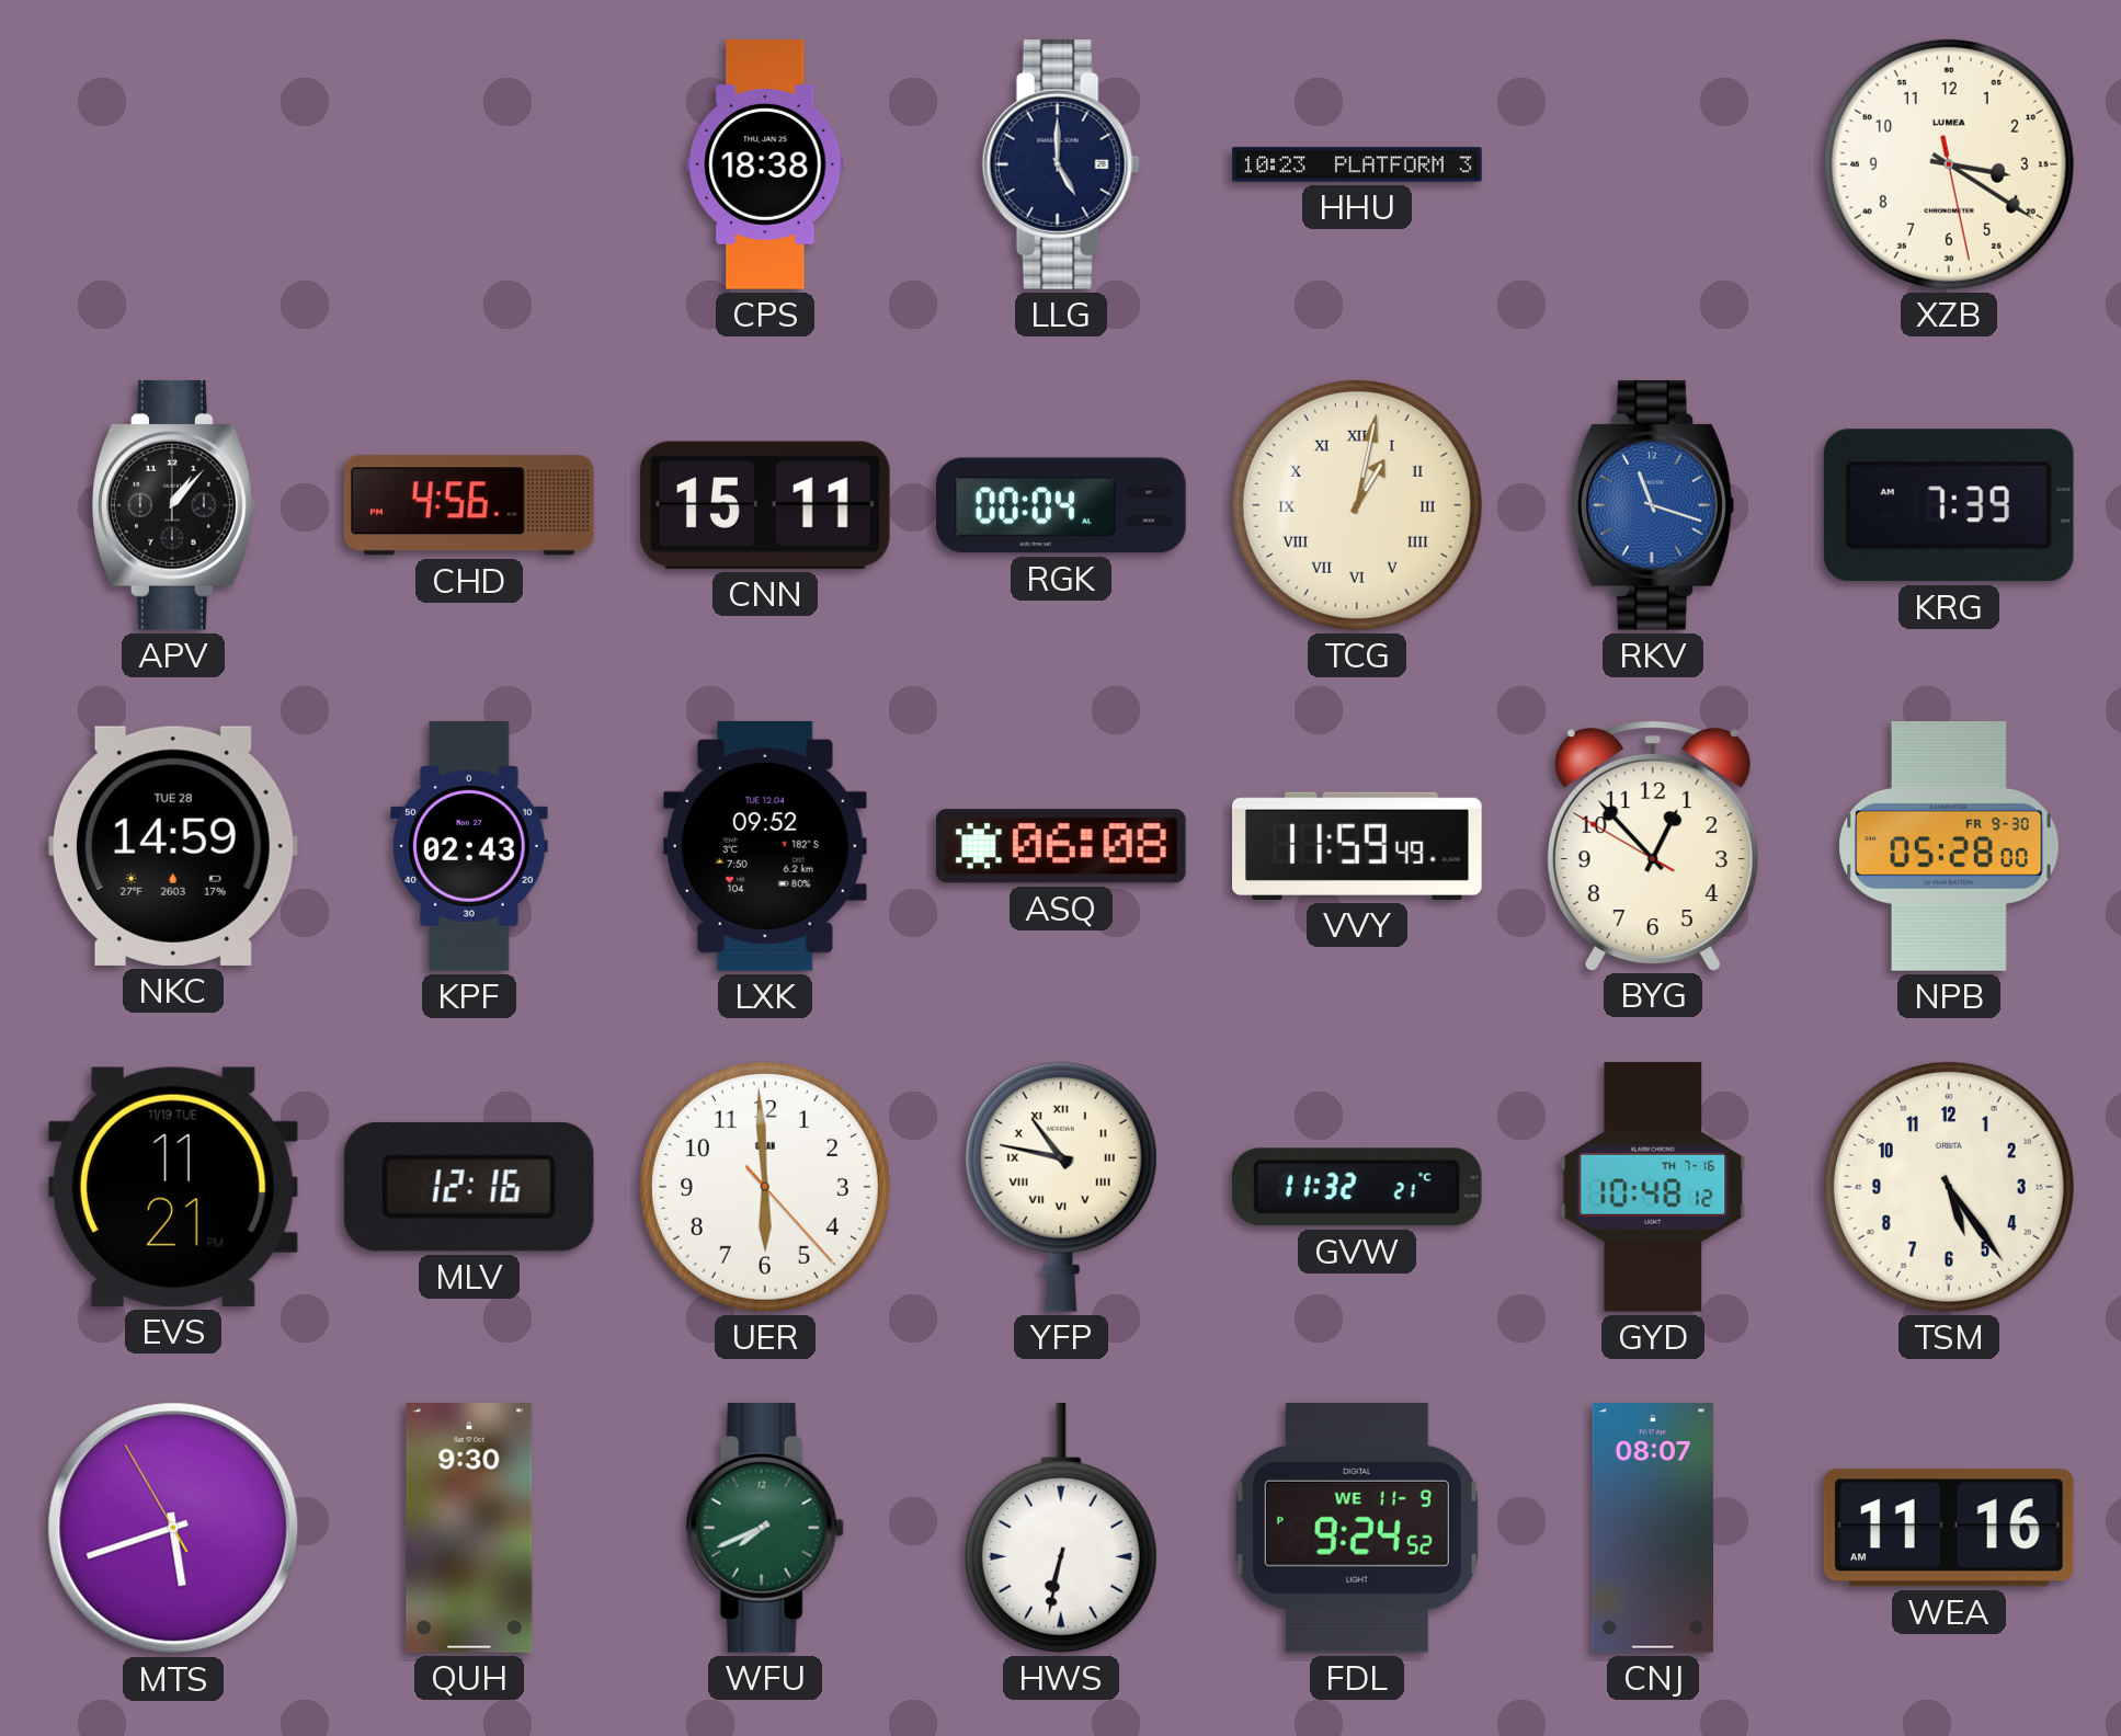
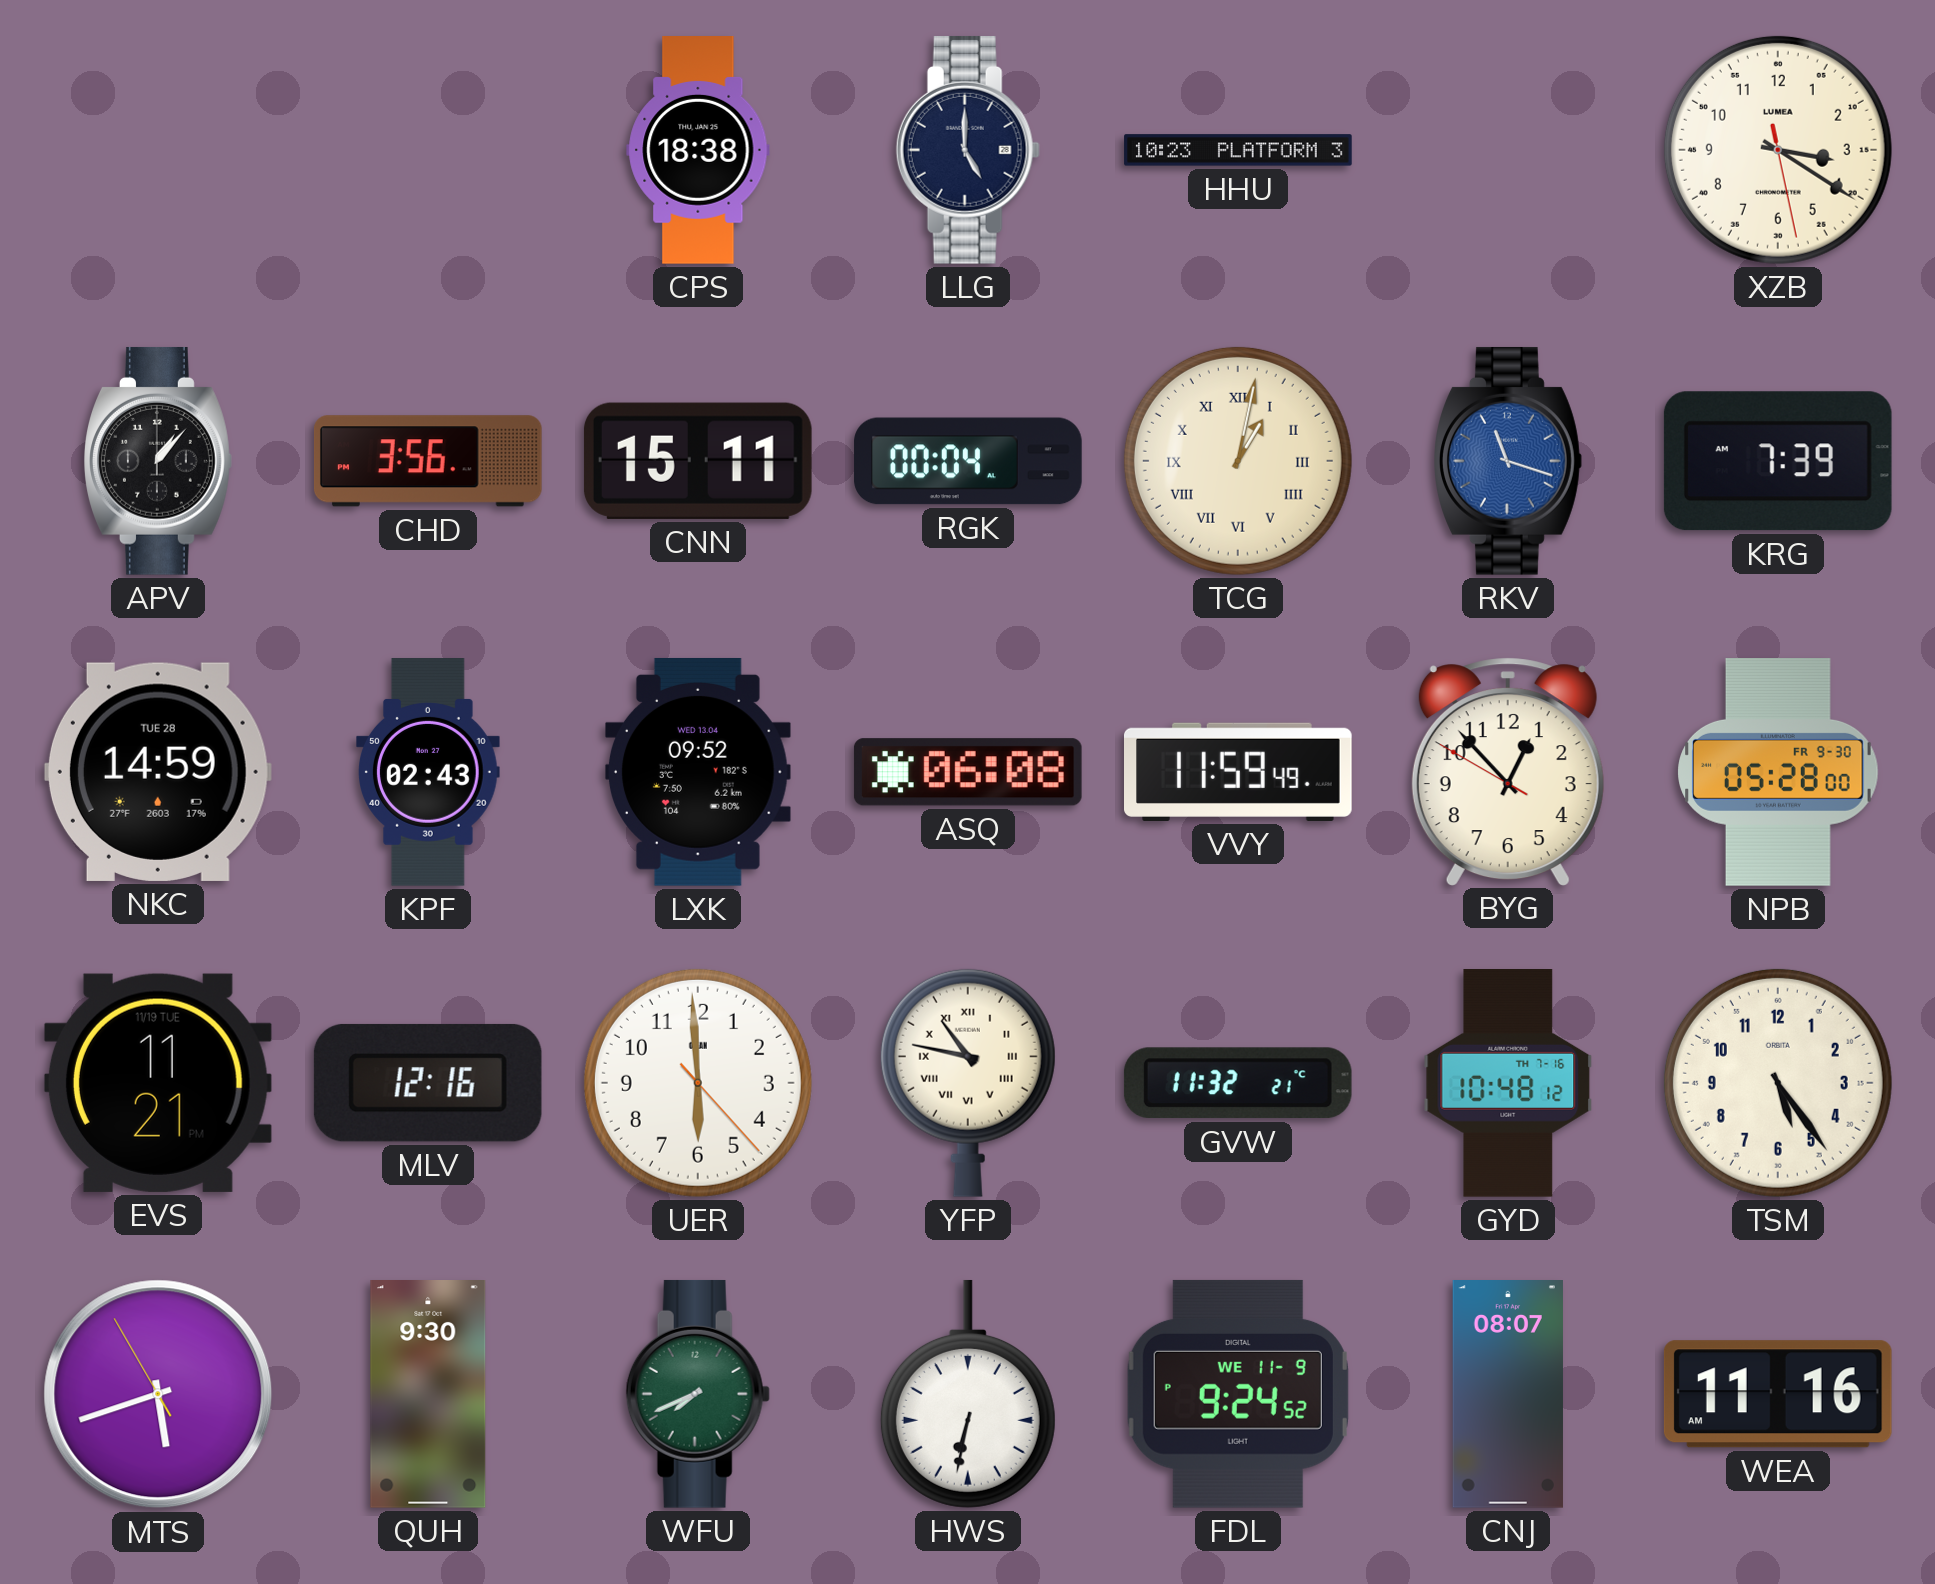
CHD: 4:56 -> 3:56
LXK date: TUE 12.04 -> WED 13.04
